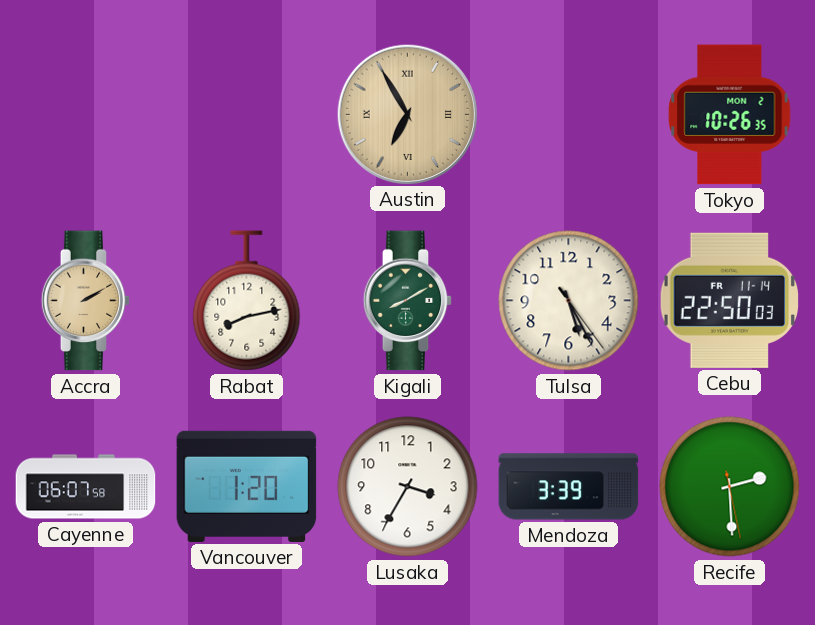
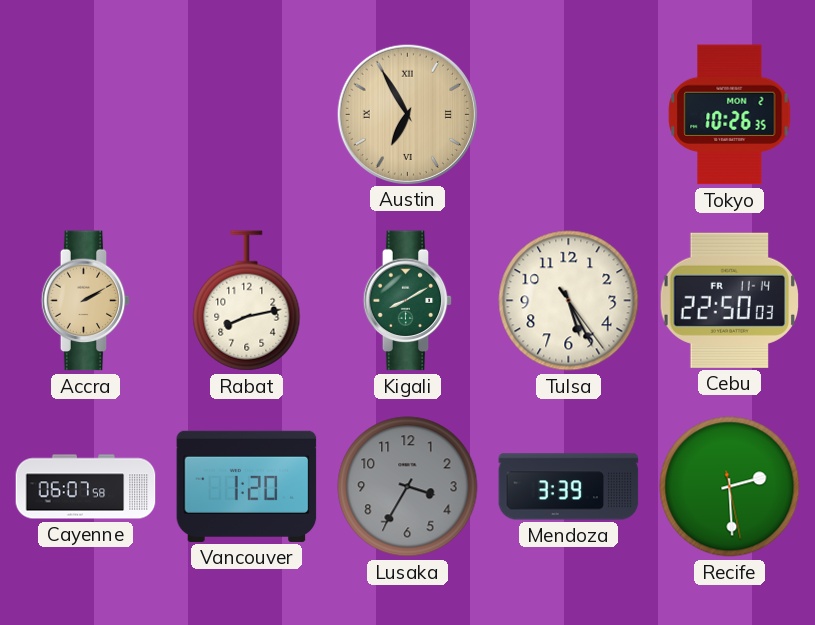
Lusaka dial: white -> grey
